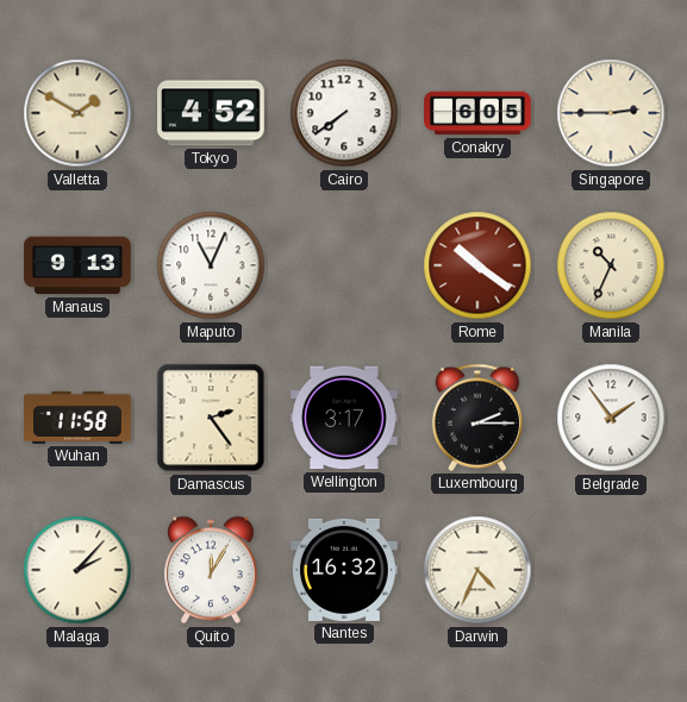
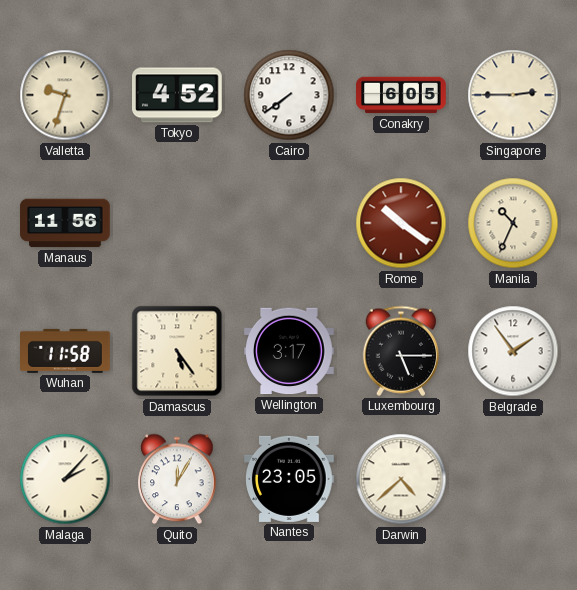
Valletta: 1:50 -> 9:33
Manaus: 9:13 -> 11:56
Maputo: 11:04 -> none
Damascus: 2:24 -> 5:24
Luxembourg: 2:15 -> 5:15
Nantes: 16:32 -> 23:05
Darwin: 4:34 -> 4:38
